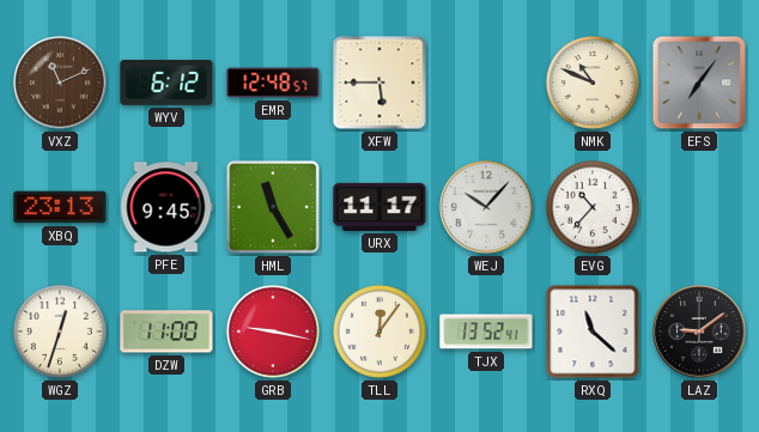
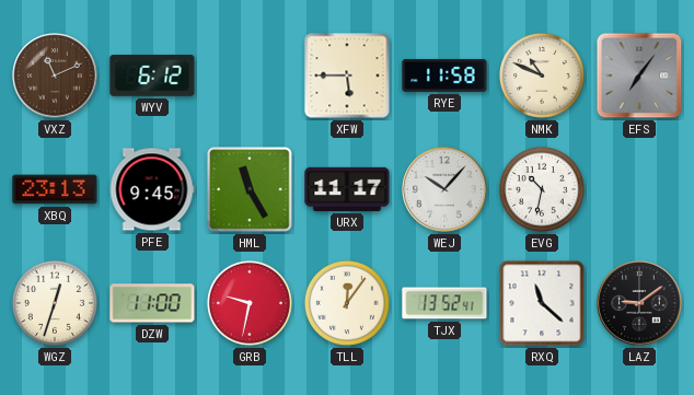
EMR: 12:48 -> none
RYE: none -> 11:58
EVG: 10:37 -> 10:32
GRB: 9:17 -> 9:32
